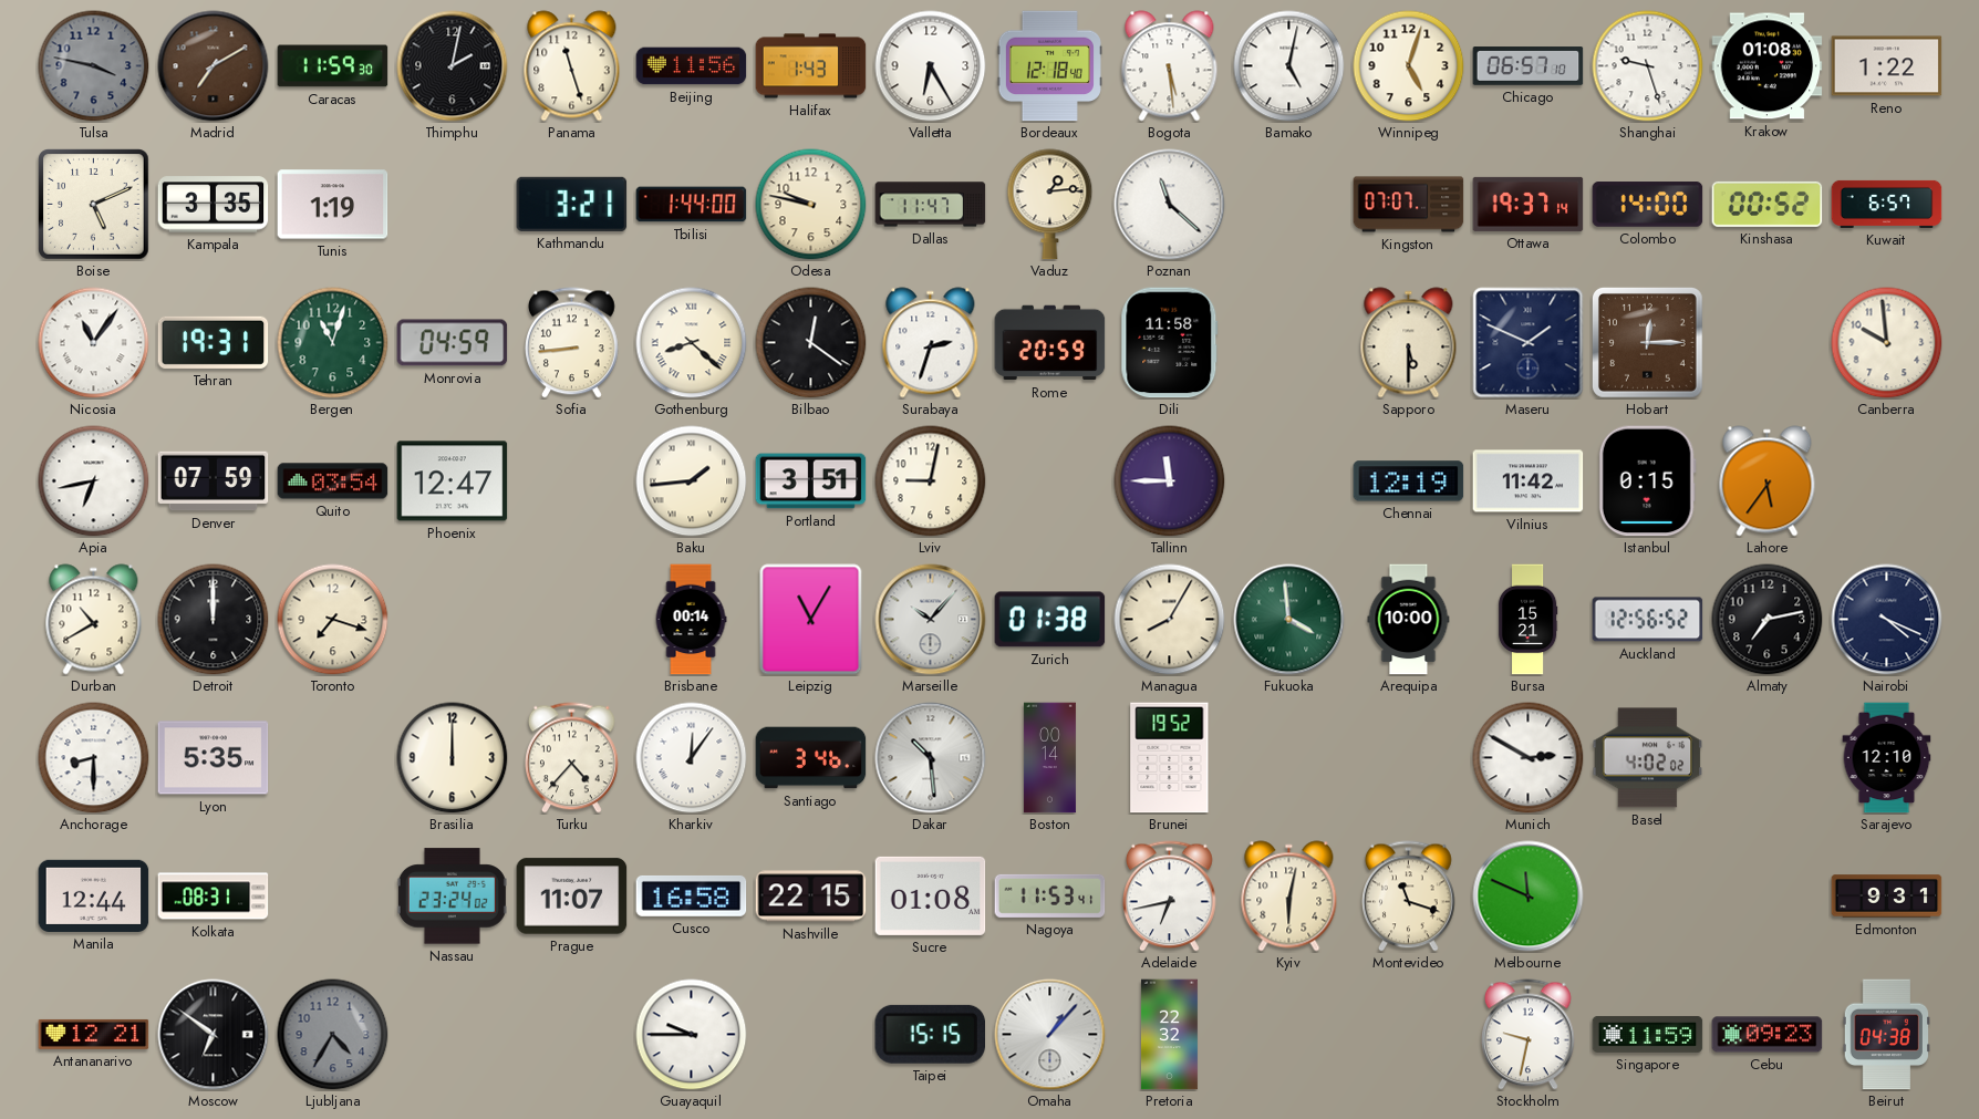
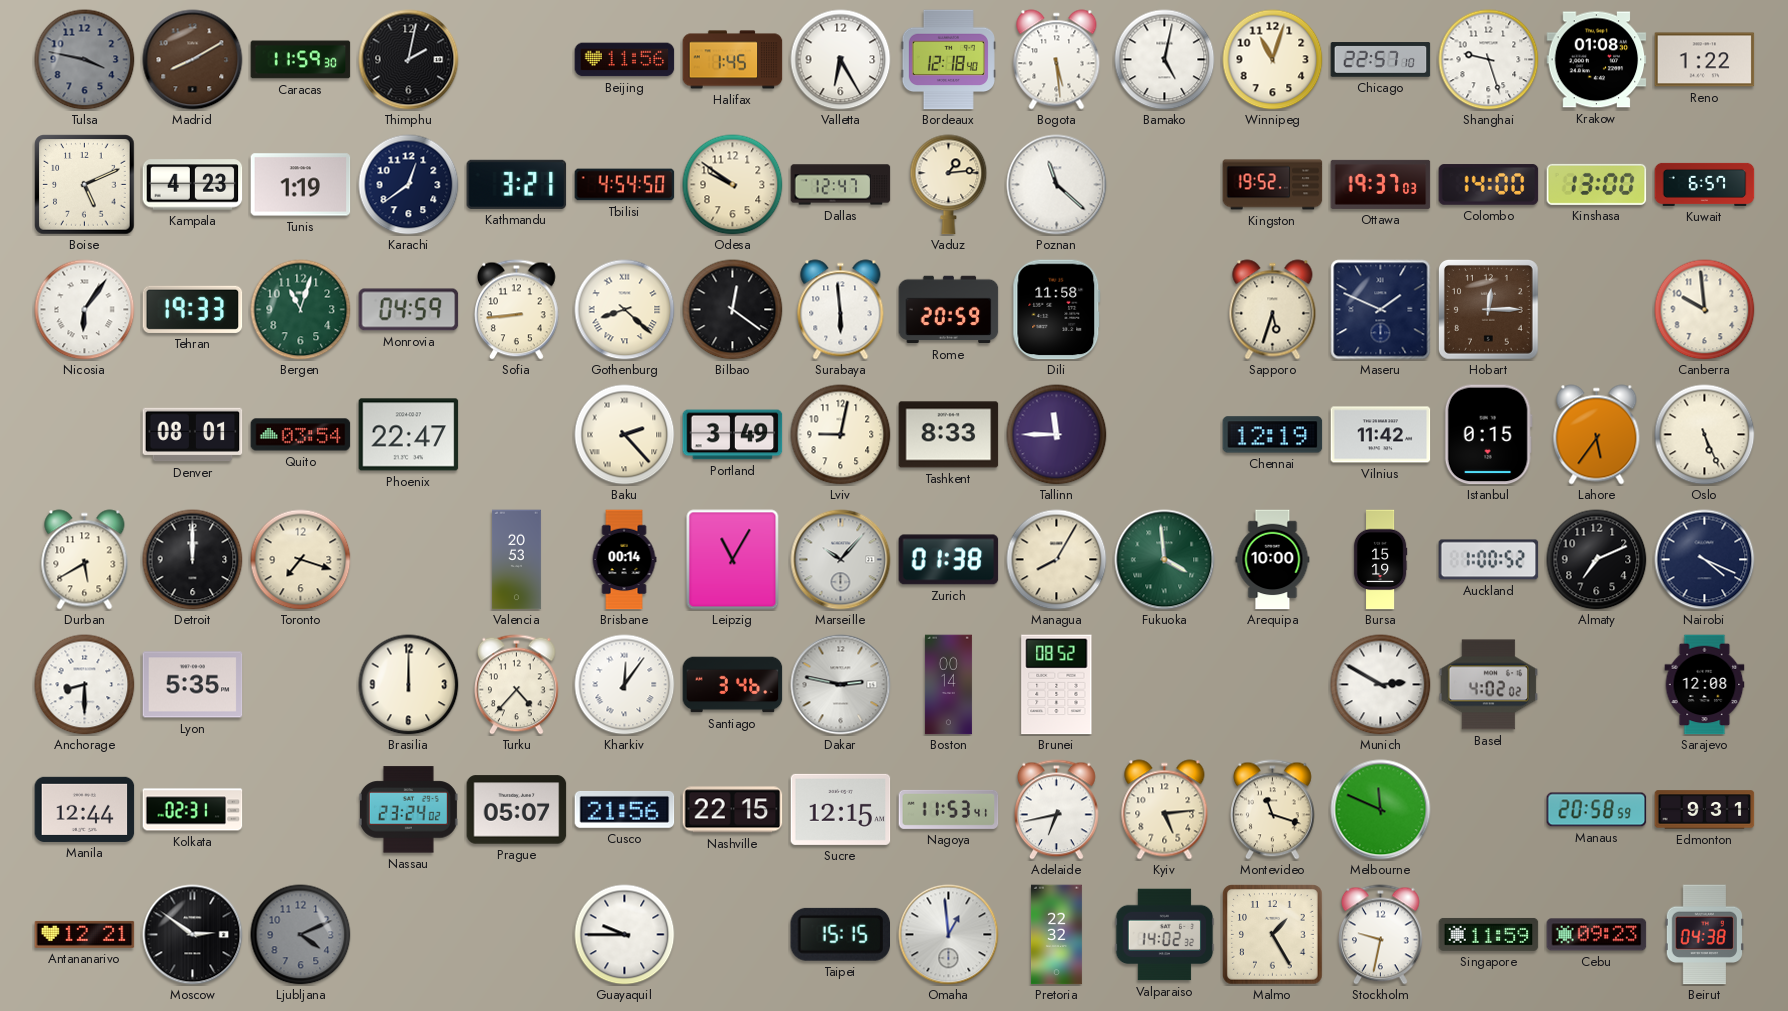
Madrid: 7:10 -> 8:10
Panama: 11:27 -> none
Halifax: 1:43 -> 1:45
Winnipeg: 5:03 -> 11:03
Chicago: 06:57 -> 22:57
Kampala: 3:35 -> 4:23
Karachi: none -> 12:39
Tbilisi: 1:44 -> 4:54
Odesa: 9:47 -> 9:51
Dallas: 11:47 -> 12:47
Kingston: 07:07 -> 19:52
Ottawa: 19:37:14 -> 19:37:03
Kinshasa: 00:52 -> 13:00
Nicosia: 11:06 -> 6:06
Tehran: 19:31 -> 19:33
Surabaya: 2:33 -> 5:59
Sapporo: 5:30 -> 5:33
Apia: 6:43 -> none
Denver: 07:59 -> 08:01
Phoenix: 12:47 -> 22:47
Baku: 1:44 -> 2:23
Portland: 3:51 -> 3:49
Tashkent: none -> 8:33
Oslo: none -> 5:26
Durban: 10:40 -> 5:40
Valencia: none -> 20:53
Bursa: 15:21 -> 15:19
Auckland: 12:56 -> 1:00
Almaty: 7:13 -> 7:11
Dakar: 10:29 -> 2:47
Brunei: 19:52 -> 08:52
Sarajevo: 12:10 -> 12:08
Kolkata: 08:31 -> 02:31
Prague: 11:07 -> 05:07
Cusco: 16:58 -> 21:56
Sucre: 01:08 -> 12:15
Kyiv: 6:02 -> 5:14
Manaus: none -> 20:58
Moscow: 6:51 -> 2:51
Ljubljana: 4:35 -> 4:11
Omaha: 1:07 -> 12:59
Valparaiso: none -> 14:02
Malmo: none -> 1:25
